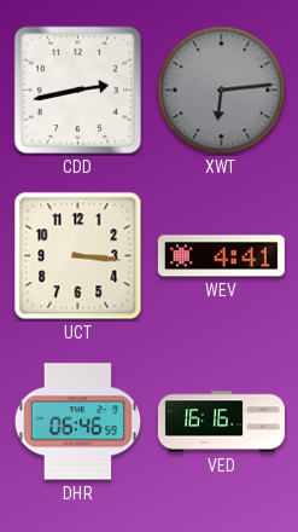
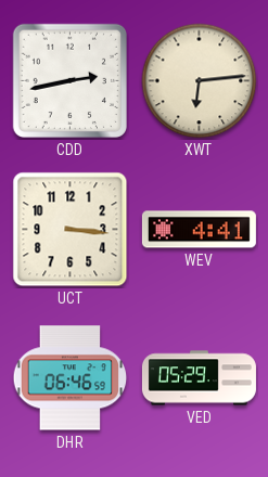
XWT dial: grey -> cream
VED: 16:16 -> 05:29
